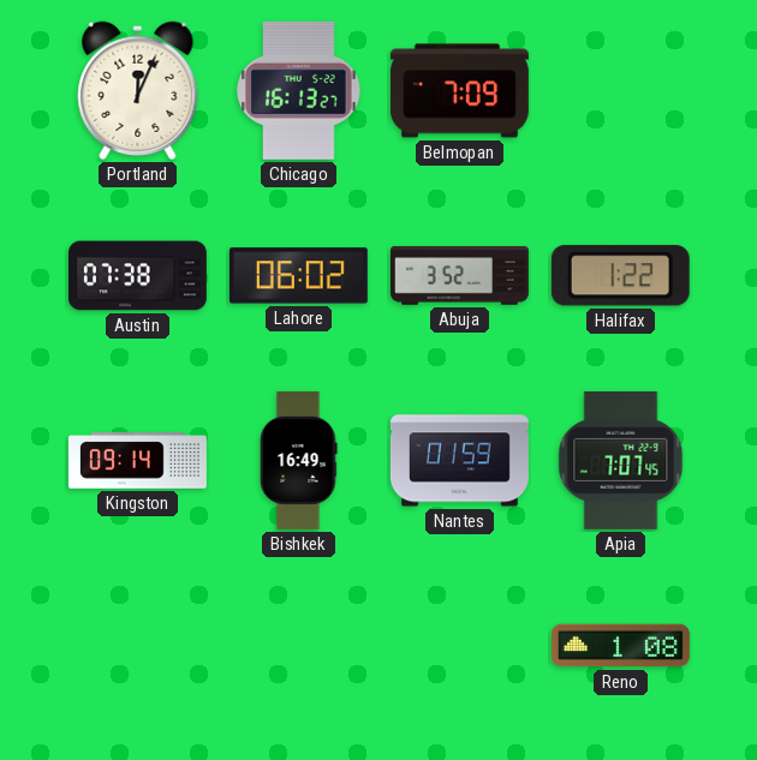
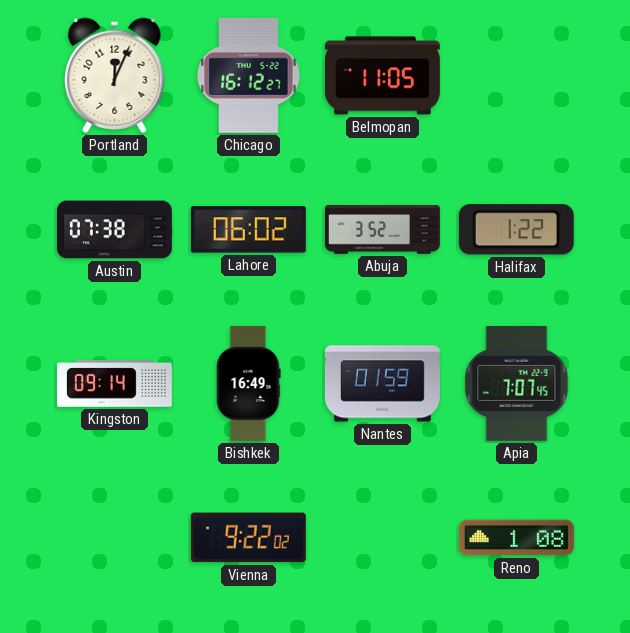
Chicago: 16:13 -> 16:12
Belmopan: 7:09 -> 11:05
Vienna: none -> 9:22
